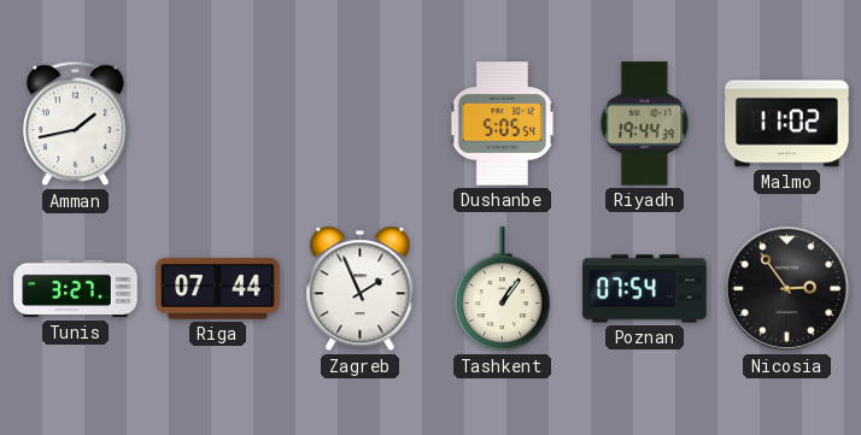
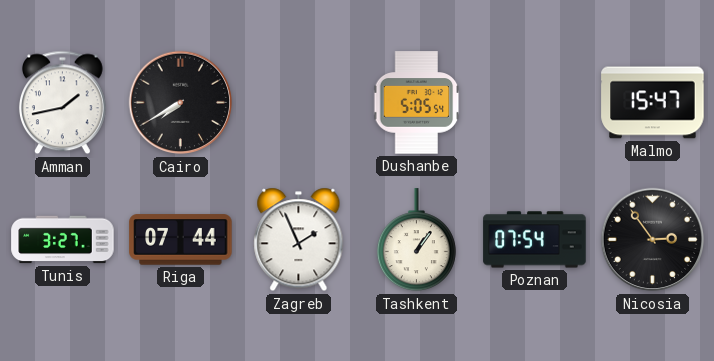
Cairo: none -> 7:40
Riyadh: 19:44 -> none
Malmo: 11:02 -> 15:47
